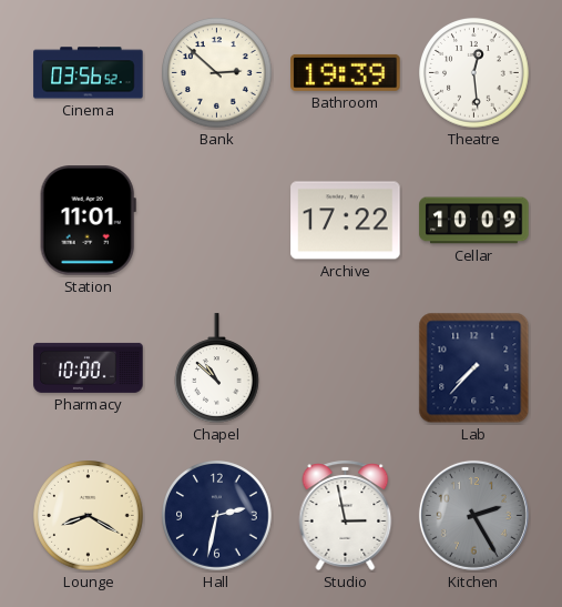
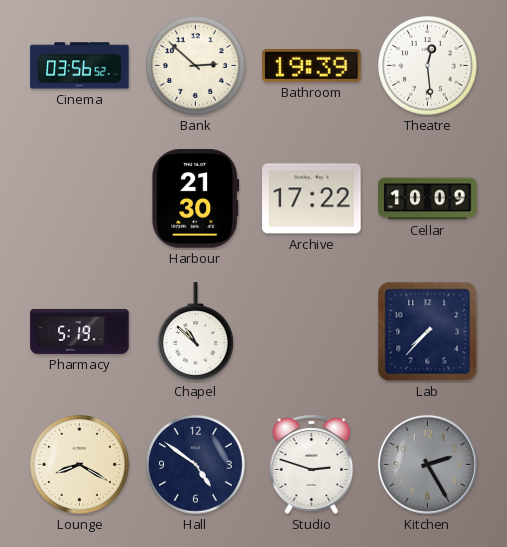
Station: 11:01 -> none
Harbour: none -> 21:30
Pharmacy: 10:00 -> 5:19
Hall: 2:32 -> 4:51
Studio: 2:58 -> 2:48
